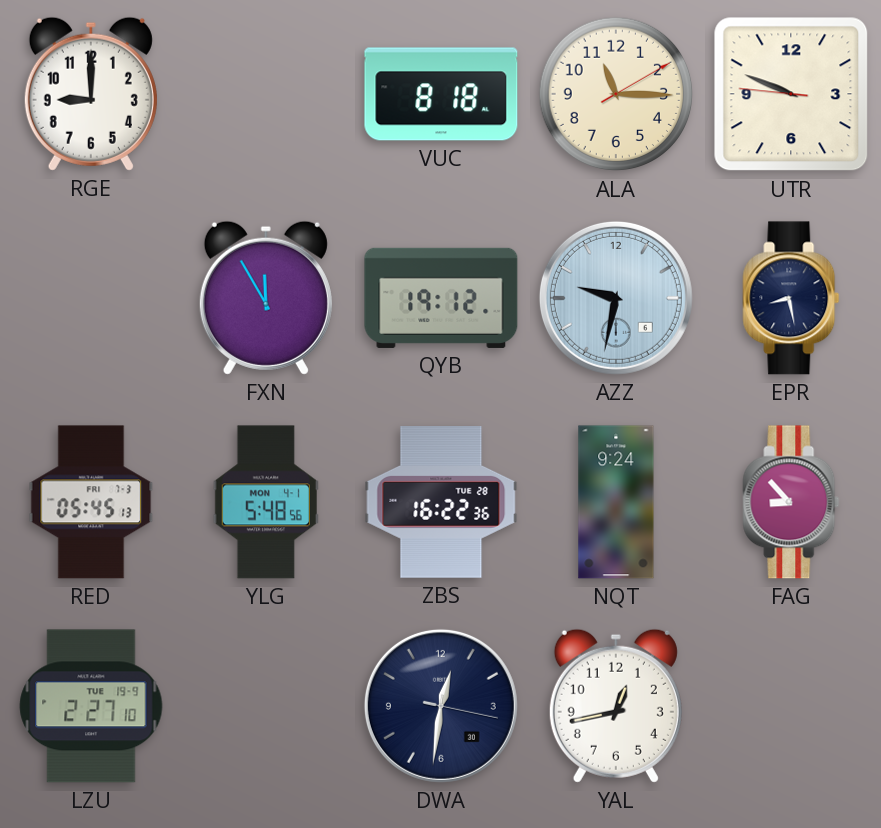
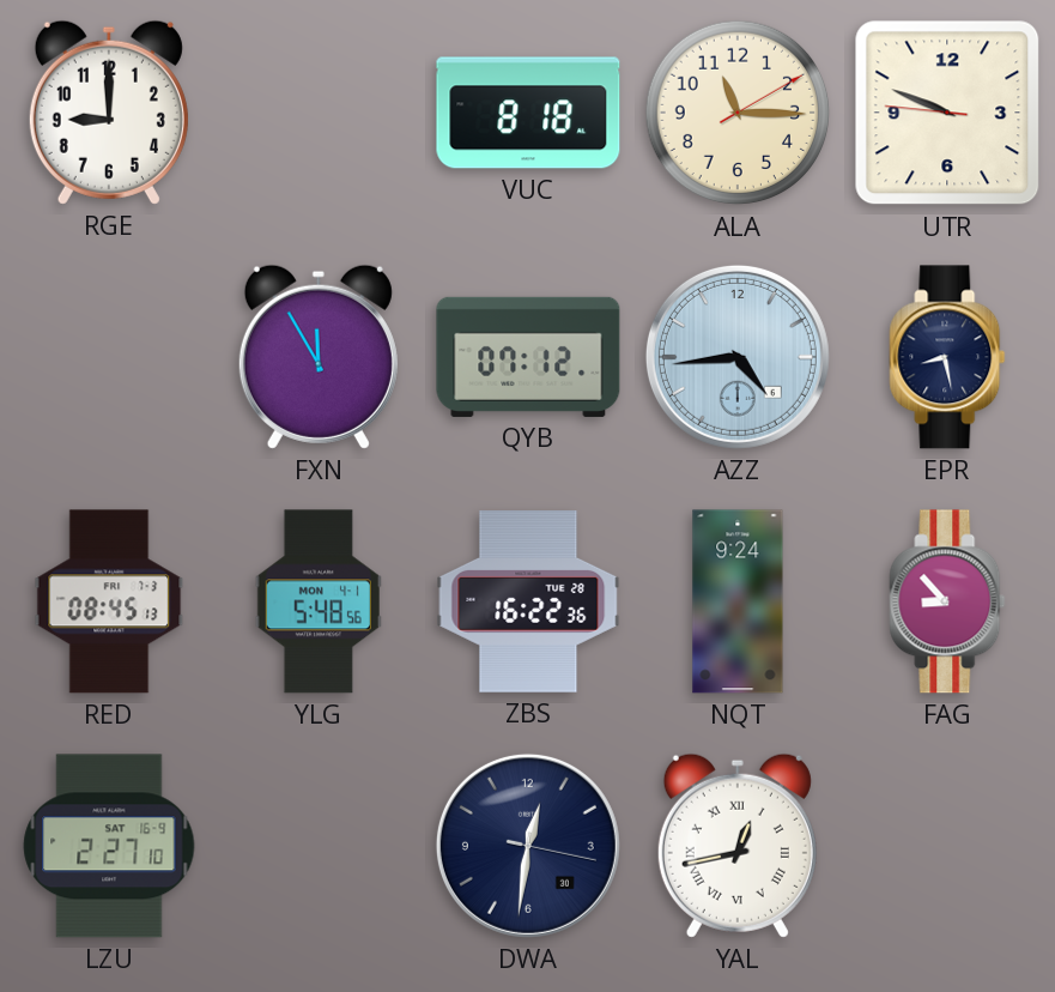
QYB: 19:12 -> 07:12
AZZ: 9:32 -> 4:44
RED: 05:45 -> 08:45
LZU date: TUE 19-9 -> SAT 16-9
YAL numerals: Arabic -> Roman
